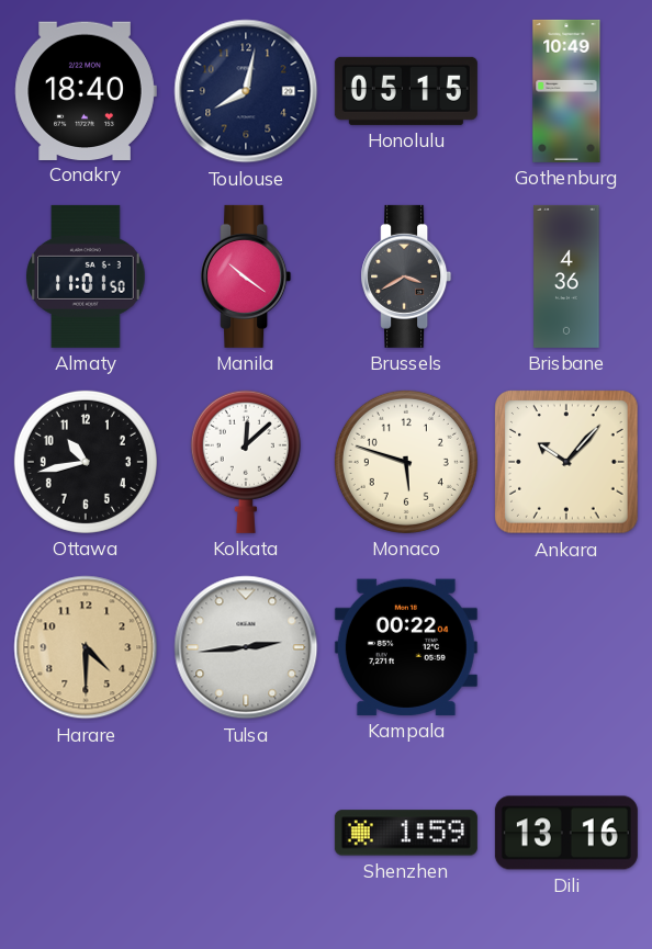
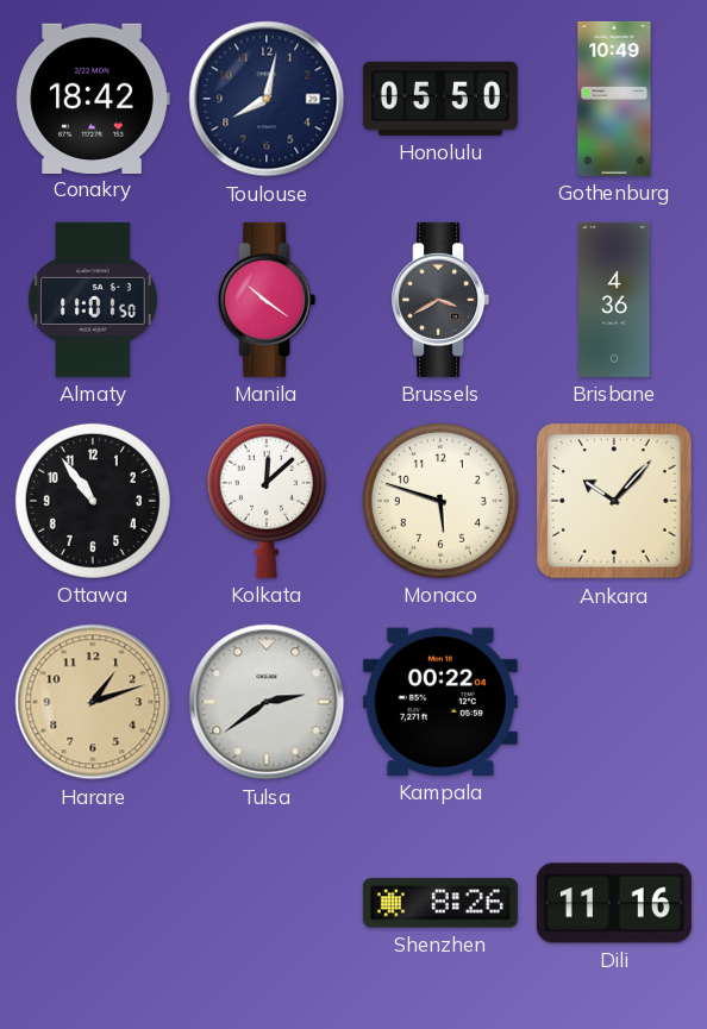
Conakry: 18:40 -> 18:42
Honolulu: 05:15 -> 05:50
Ottawa: 10:43 -> 10:54
Harare: 4:30 -> 1:12
Tulsa: 2:44 -> 2:39
Shenzhen: 1:59 -> 8:26
Dili: 13:16 -> 11:16
